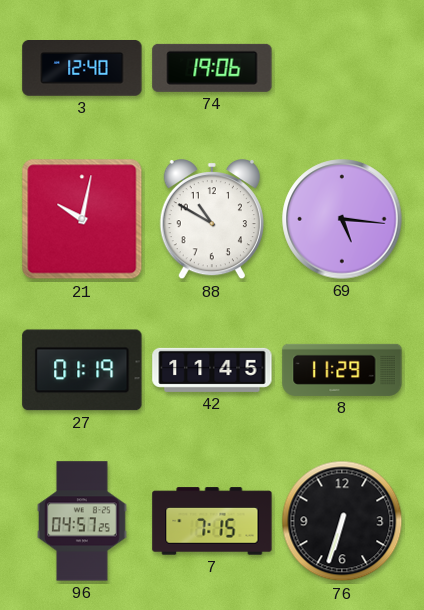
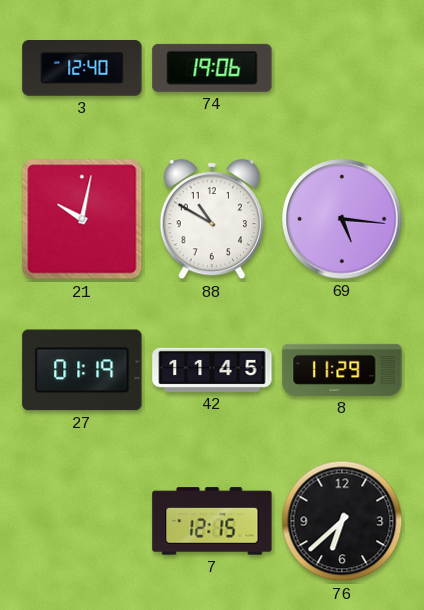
96: 04:57 -> none
7: 7:15 -> 12:15
76: 6:33 -> 6:38
